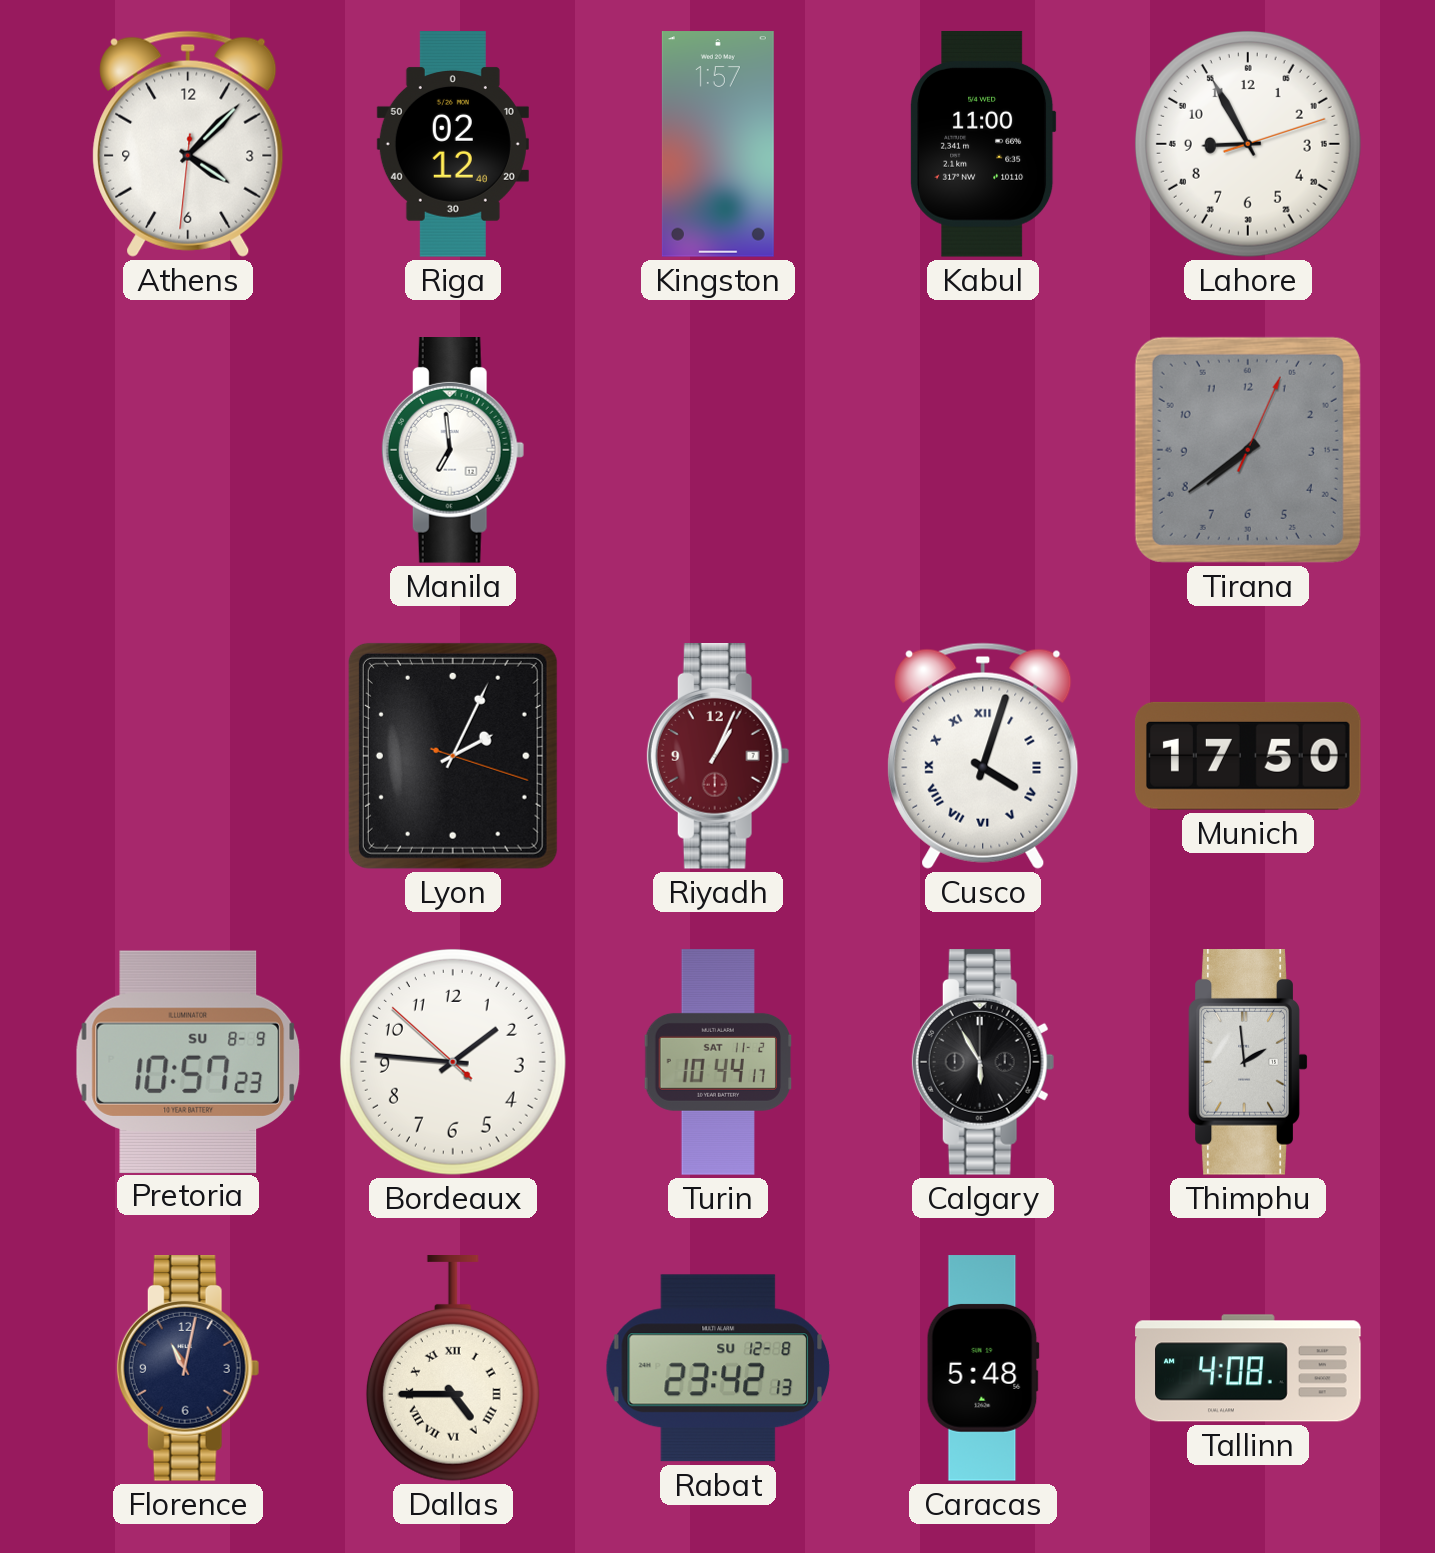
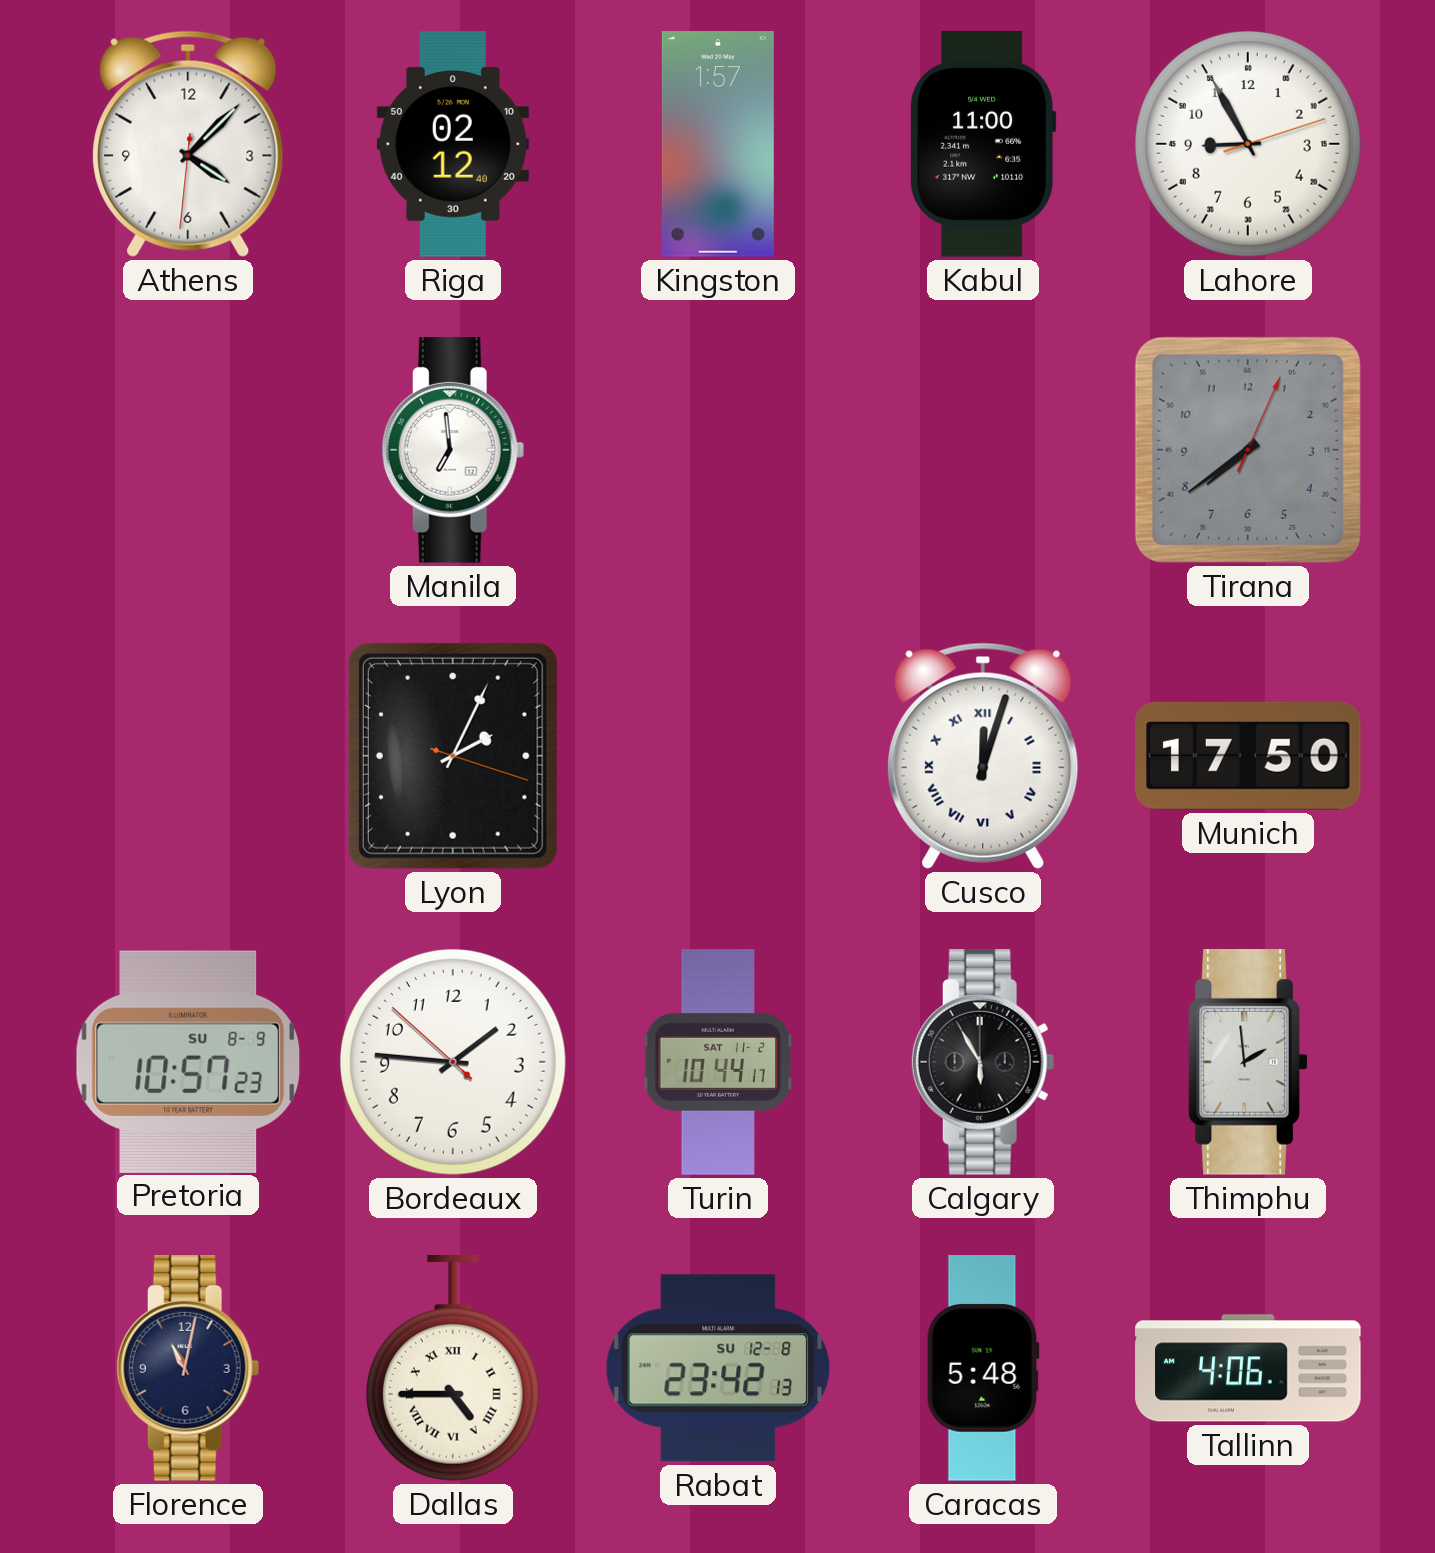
Riyadh: 1:04 -> none
Cusco: 4:03 -> 12:03
Tallinn: 4:08 -> 4:06
